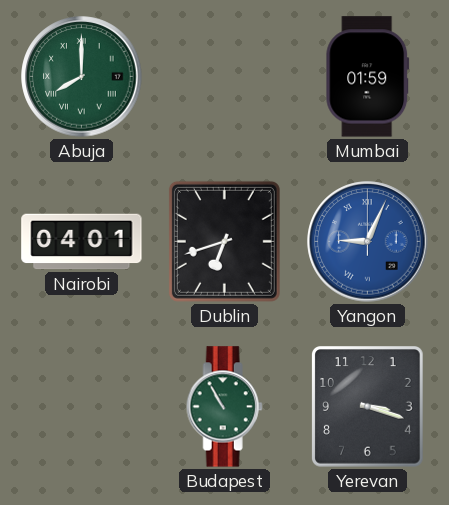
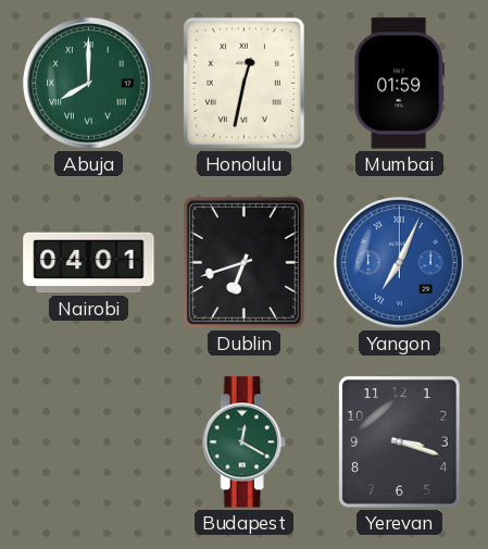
Honolulu: none -> 12:32
Yangon: 9:04 -> 7:04
Budapest: 10:55 -> 12:20
